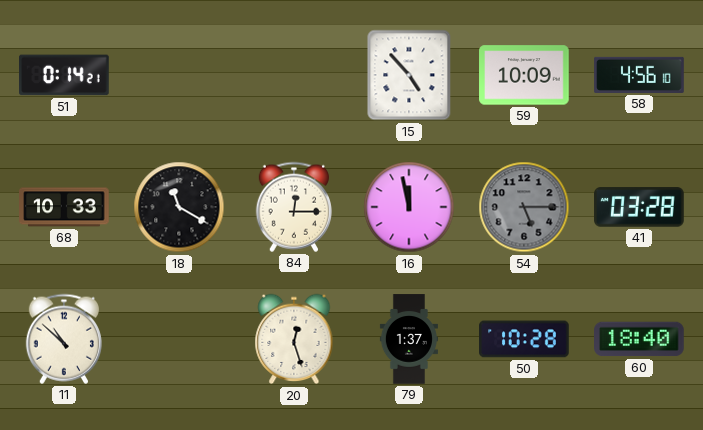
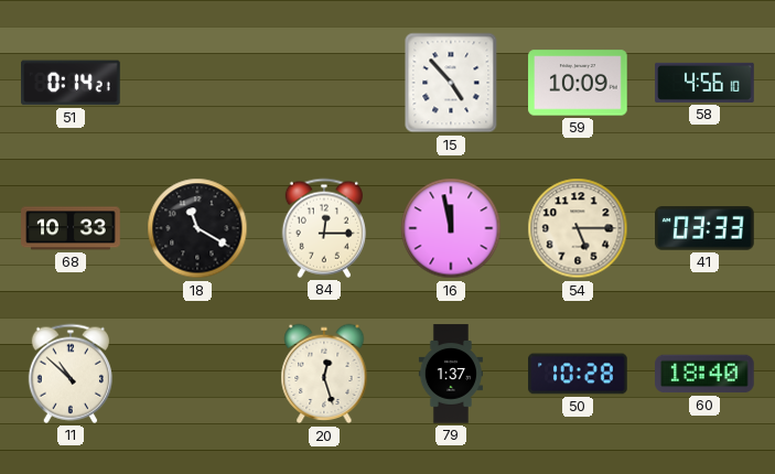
54 dial: grey -> cream
41: 03:28 -> 03:33
